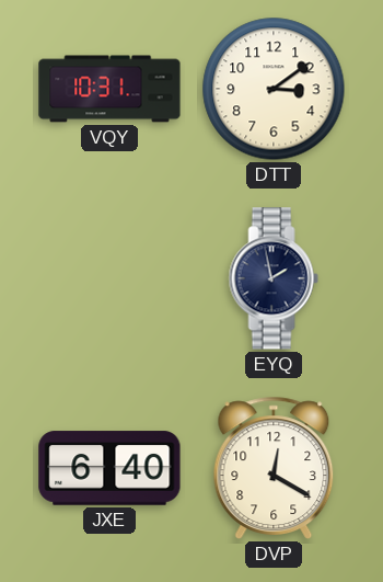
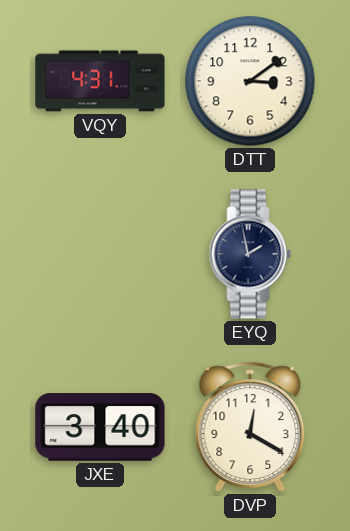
VQY: 10:31 -> 4:31
JXE: 6:40 -> 3:40
